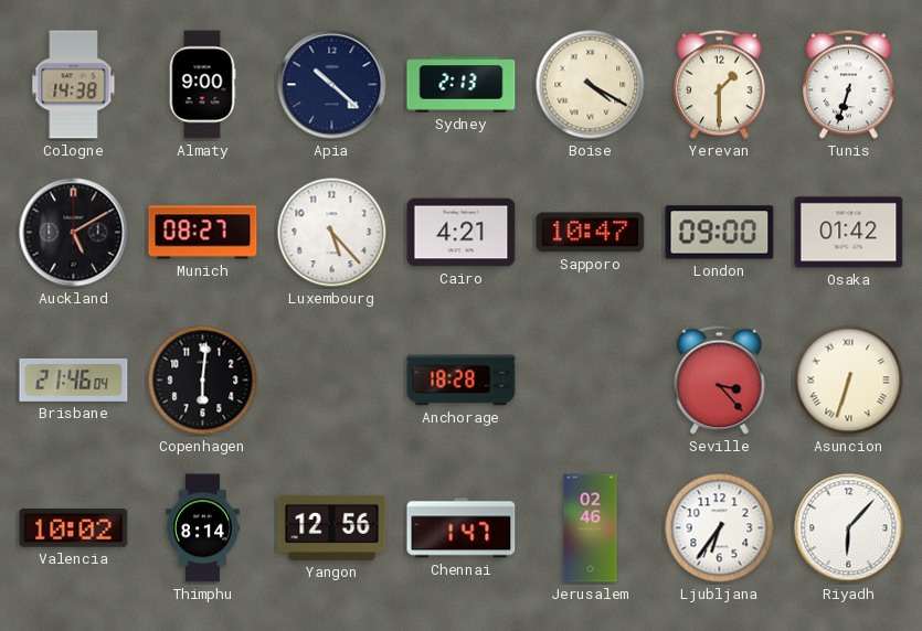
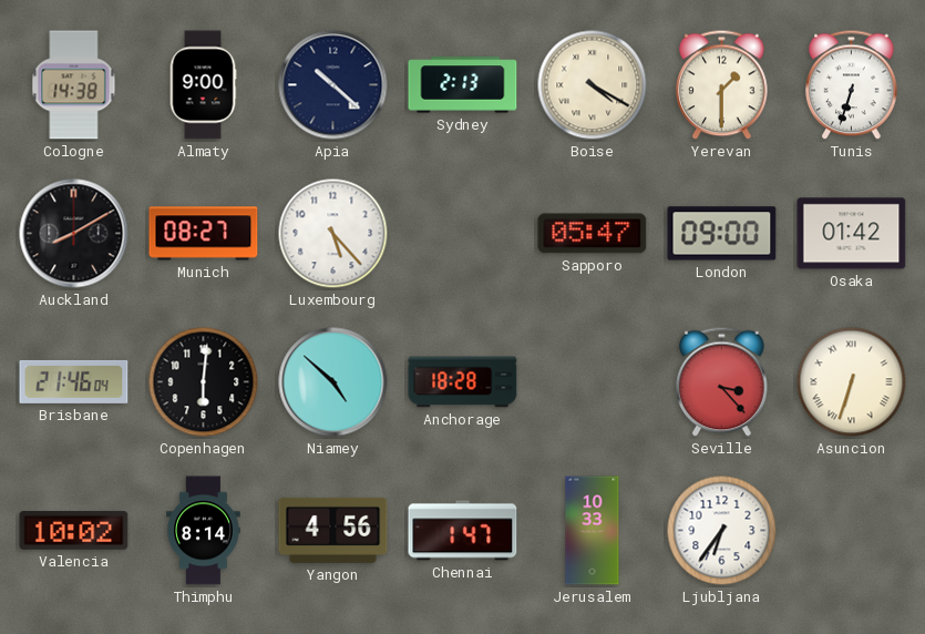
Auckland: 5:10 -> 8:10
Cairo: 4:21 -> none
Sapporo: 10:47 -> 05:47
Niamey: none -> 4:52
Yangon: 12:56 -> 4:56
Jerusalem: 02:46 -> 10:33
Riyadh: 6:07 -> none
